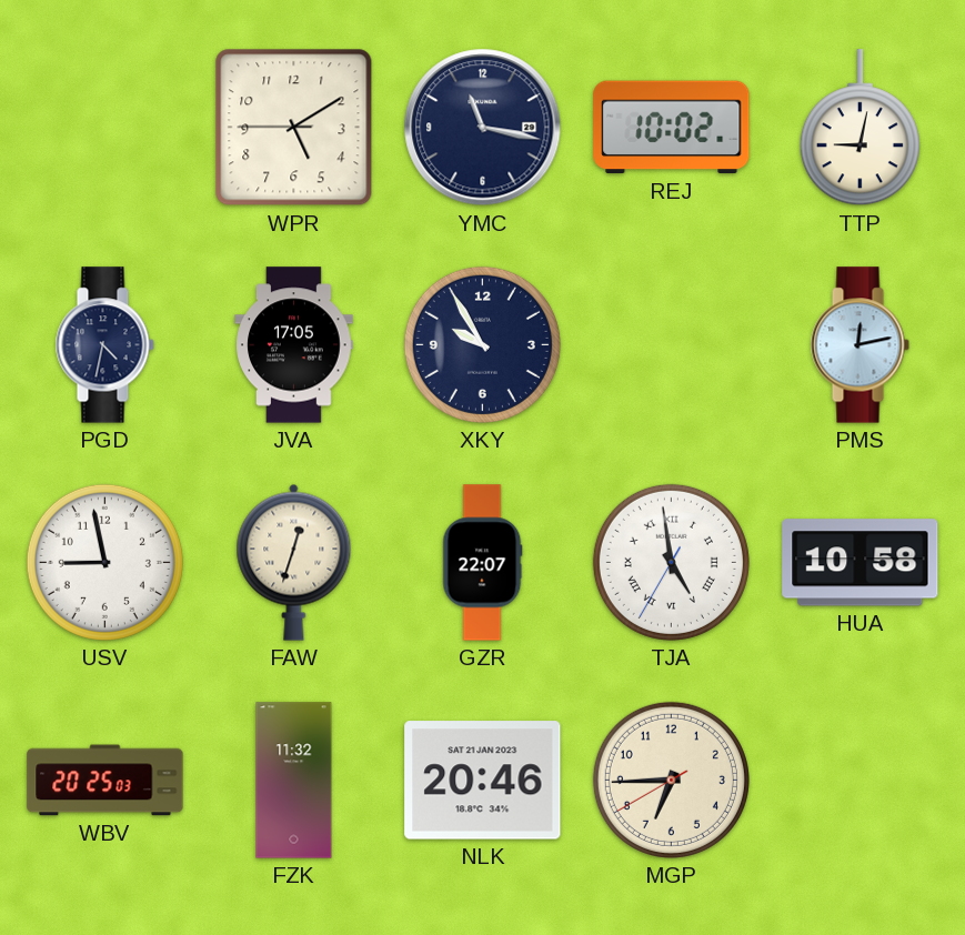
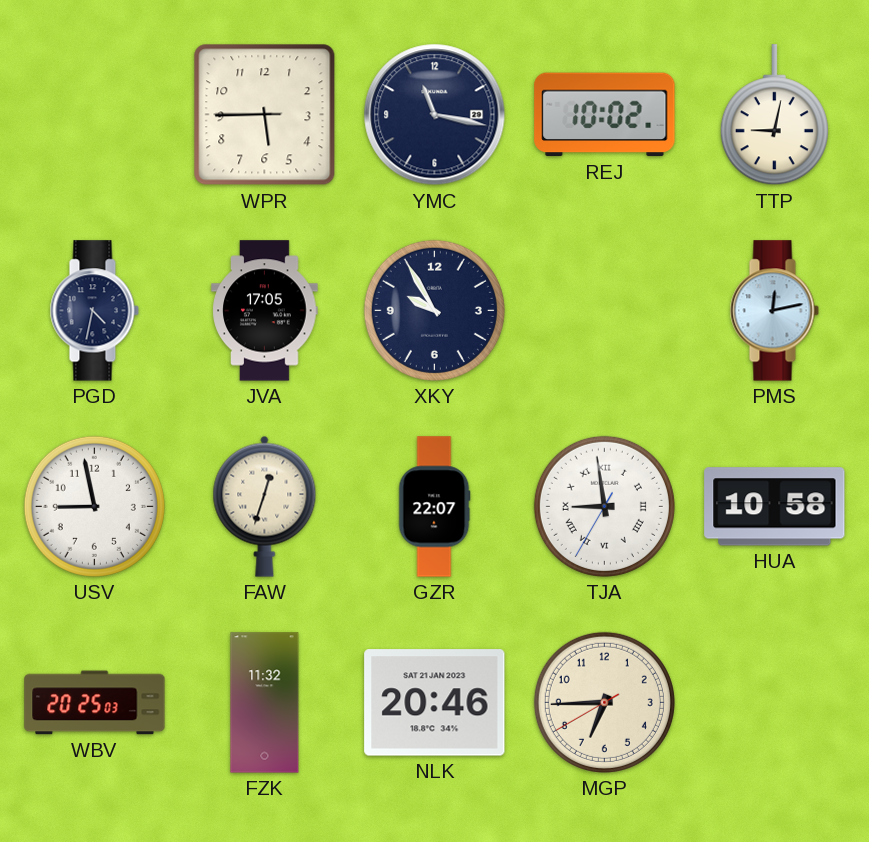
WPR: 5:09 -> 5:44
TJA: 4:58 -> 8:58
